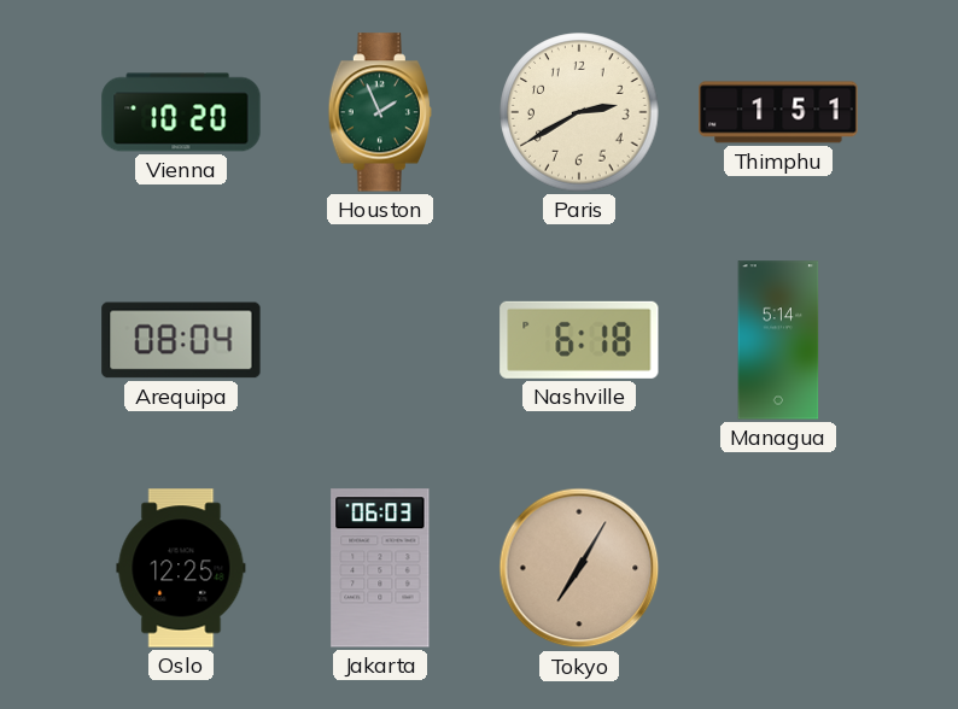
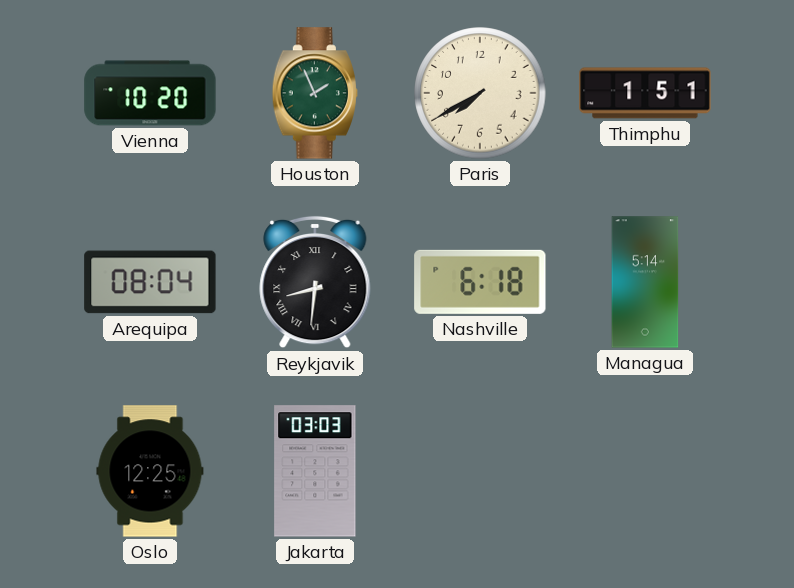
Paris: 2:40 -> 7:40
Reykjavik: none -> 8:31
Jakarta: 06:03 -> 03:03
Tokyo: 7:05 -> none
